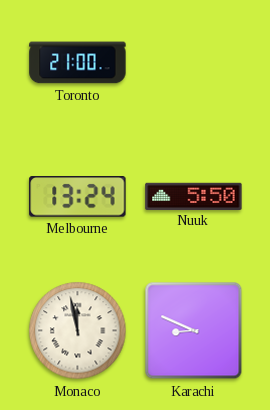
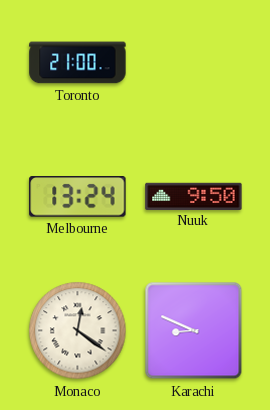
Nuuk: 5:50 -> 9:50
Monaco: 11:58 -> 12:21
